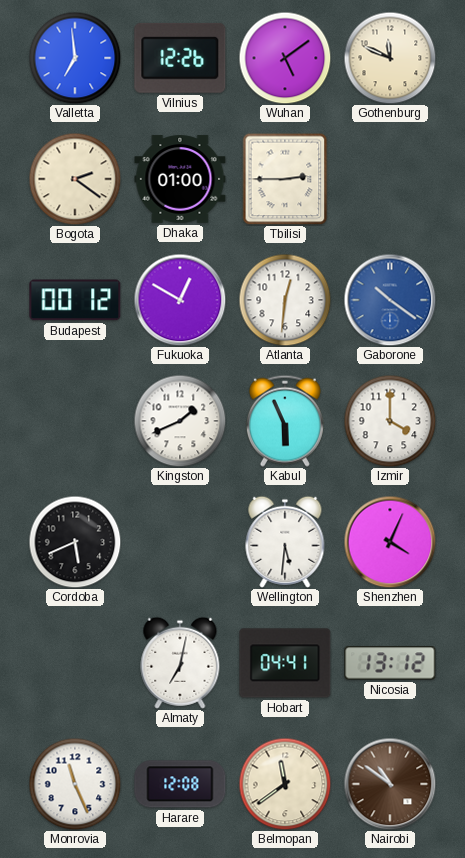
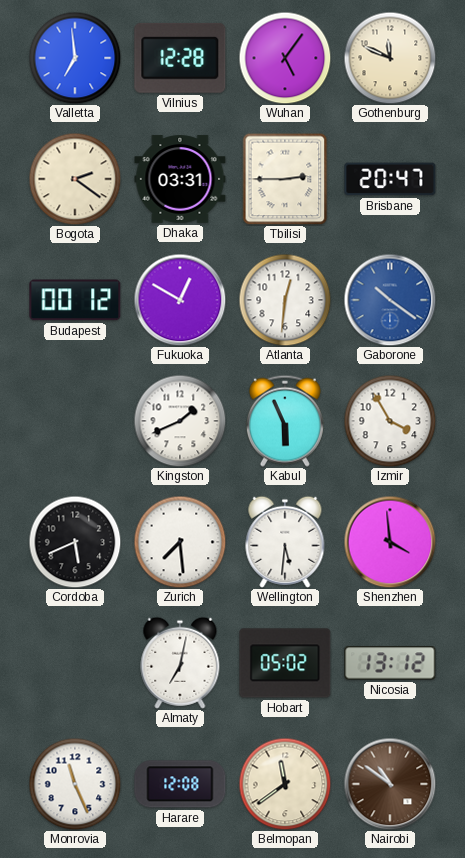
Vilnius: 12:26 -> 12:28
Wuhan: 5:09 -> 5:06
Dhaka: 01:00 -> 03:31
Brisbane: none -> 20:47
Izmir: 4:00 -> 3:55
Zurich: none -> 7:29
Shenzhen: 4:04 -> 3:59
Hobart: 04:41 -> 05:02
